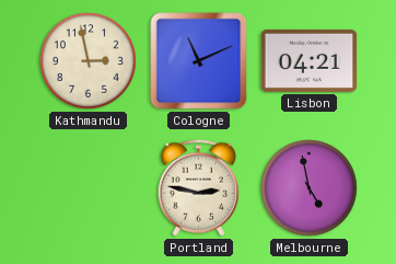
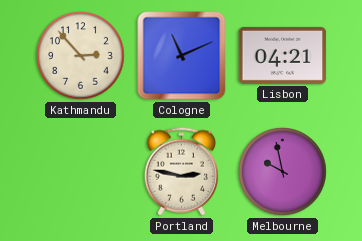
Kathmandu: 2:58 -> 2:53
Melbourne: 4:58 -> 9:58
